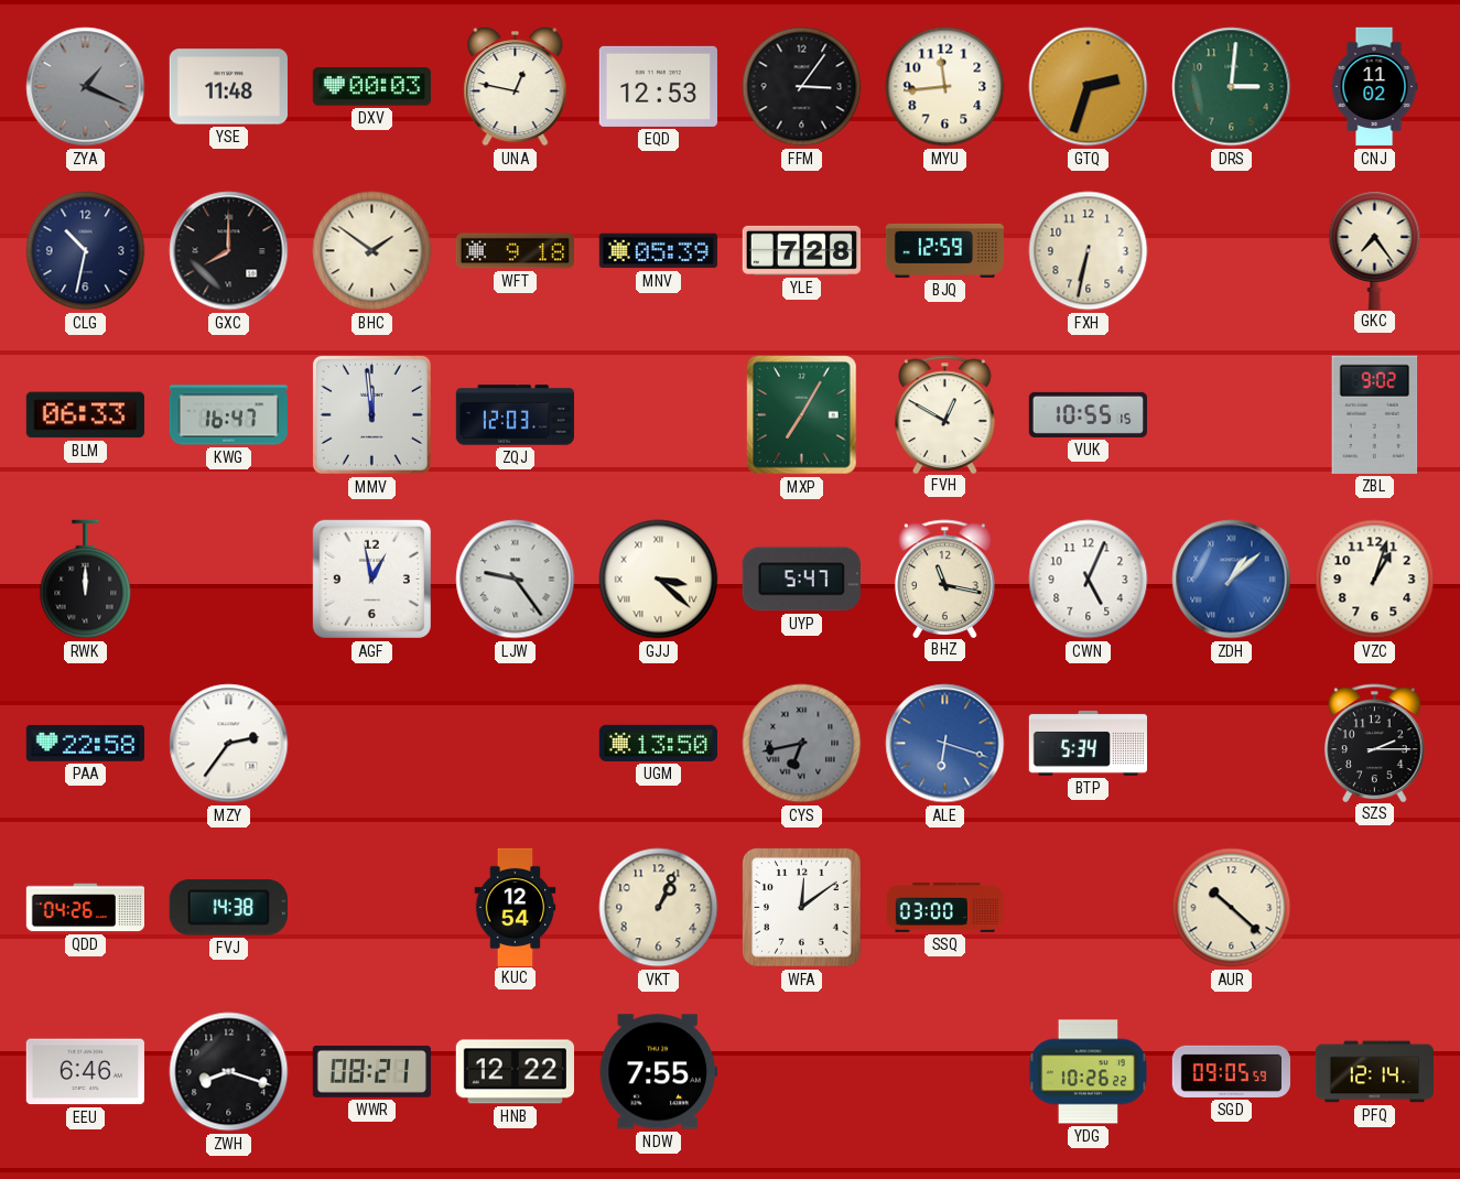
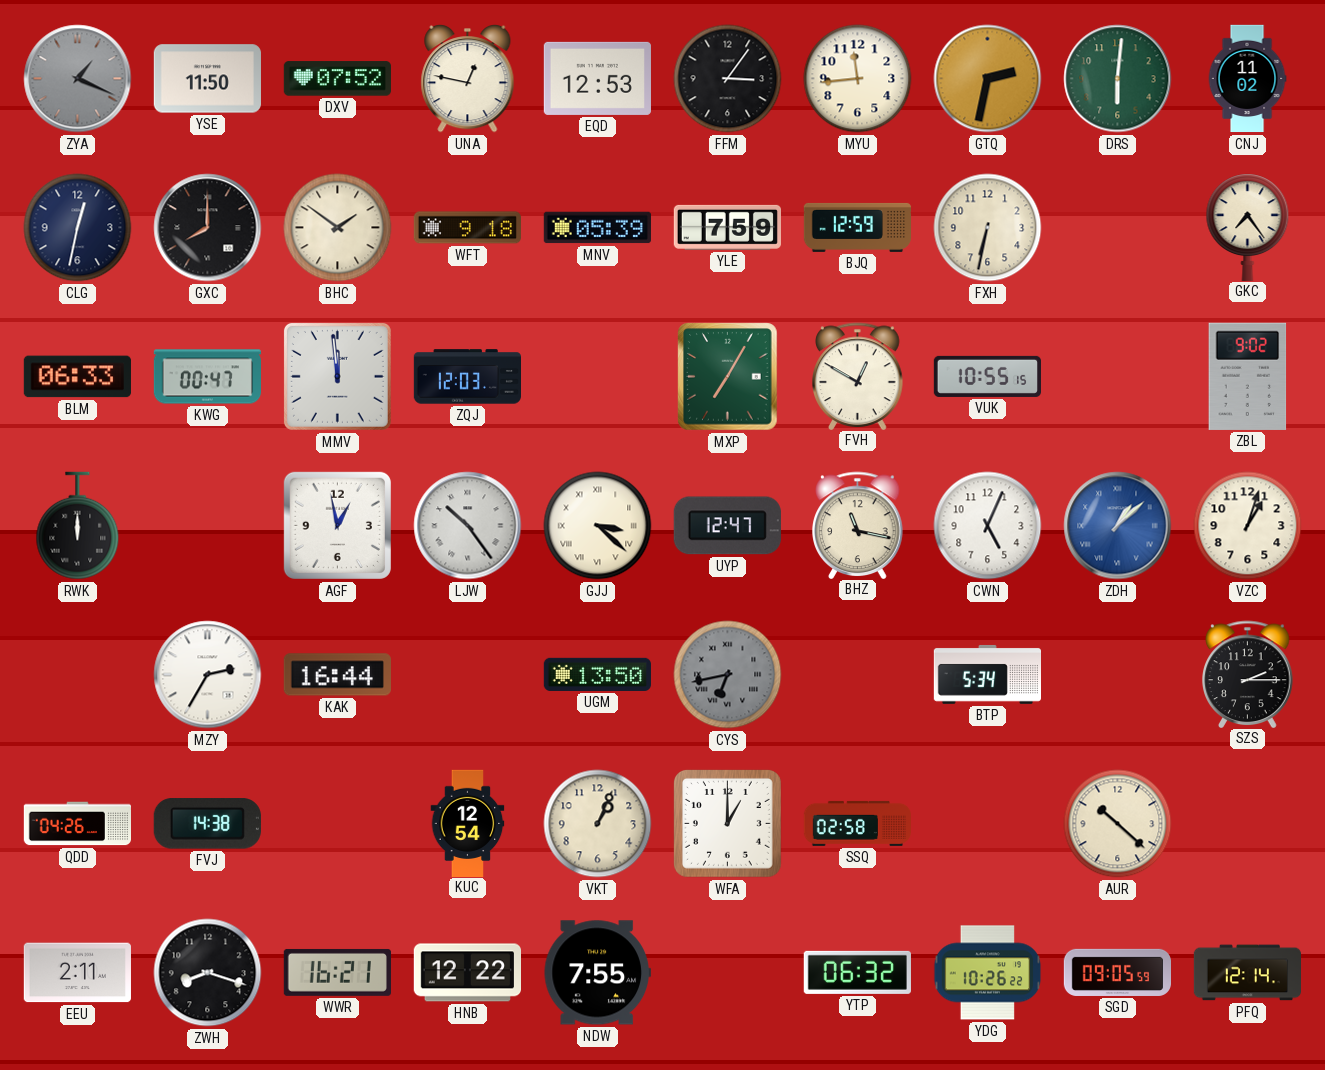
YSE: 11:48 -> 11:50
DXV: 00:03 -> 07:52
GTQ: 2:33 -> 2:32
DRS: 3:01 -> 6:01
CLG: 10:32 -> 12:32
YLE: 7:28 -> 7:59
KWG: 16:47 -> 00:47
LJW: 9:24 -> 10:24
UYP: 5:47 -> 12:47
PAA: 22:58 -> none
MZY: 2:36 -> 2:35
KAK: none -> 16:44
ALE: 6:18 -> none
WFA: 12:09 -> 1:00
SSQ: 03:00 -> 02:58
EEU: 6:46 -> 2:11
WWR: 08:21 -> 16:21
YTP: none -> 06:32
